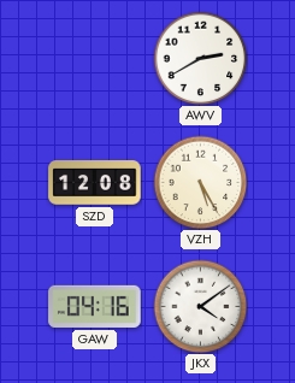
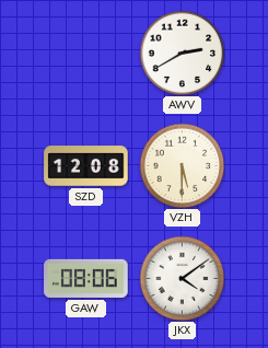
VZH: 5:25 -> 5:30
GAW: 04:16 -> 08:06
